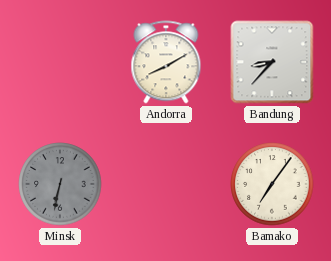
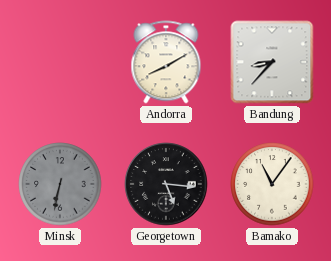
Georgetown: none -> 5:16
Bamako: 7:06 -> 11:06
